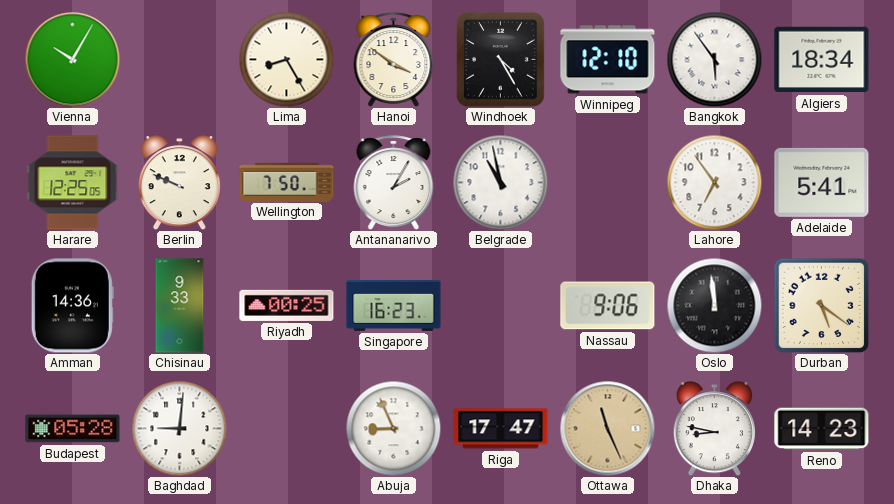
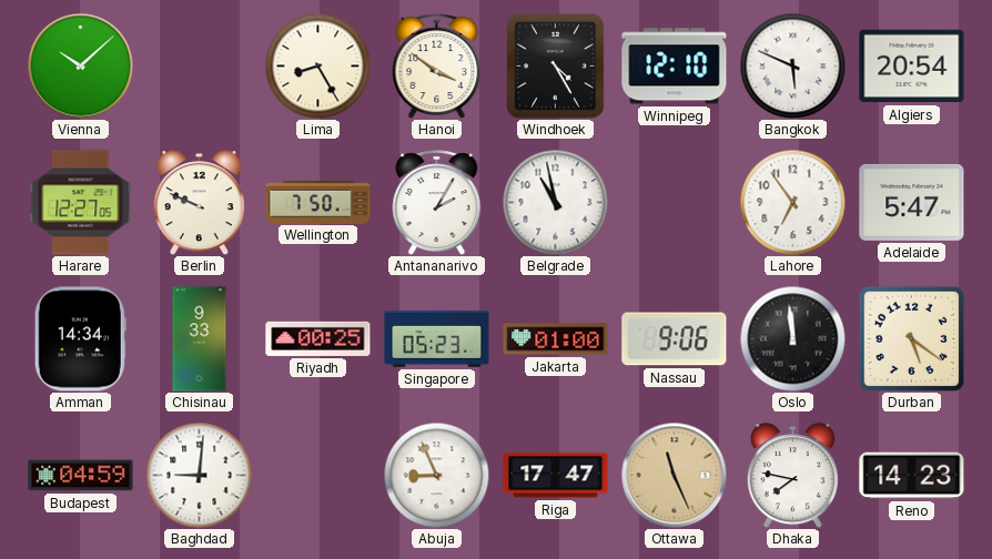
Vienna: 10:05 -> 10:08
Bangkok: 5:54 -> 5:49
Algiers: 18:34 -> 20:54
Harare: 12:25 -> 12:27
Adelaide: 5:41 -> 5:47
Amman: 14:36 -> 14:34
Singapore: 16:23 -> 05:23
Jakarta: none -> 01:00
Budapest: 05:28 -> 04:59
Dhaka: 8:47 -> 7:47
